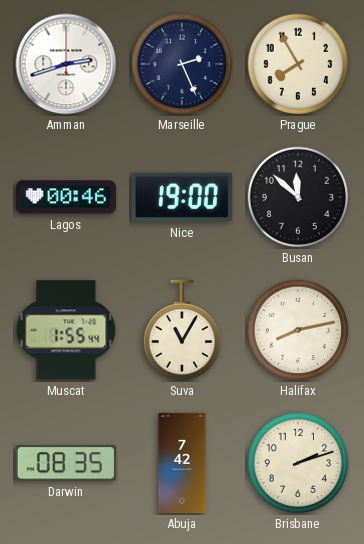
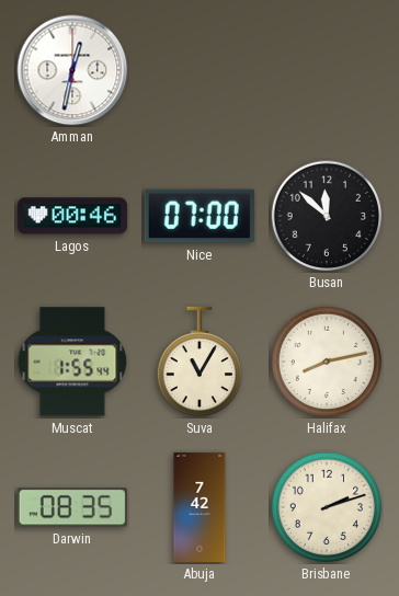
Amman: 2:42 -> 12:32
Marseille: 2:26 -> none
Prague: 7:55 -> none
Nice: 19:00 -> 07:00
